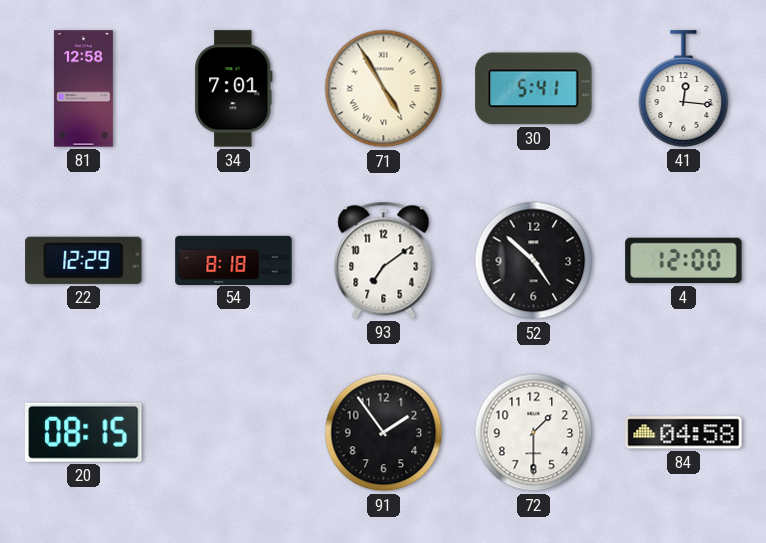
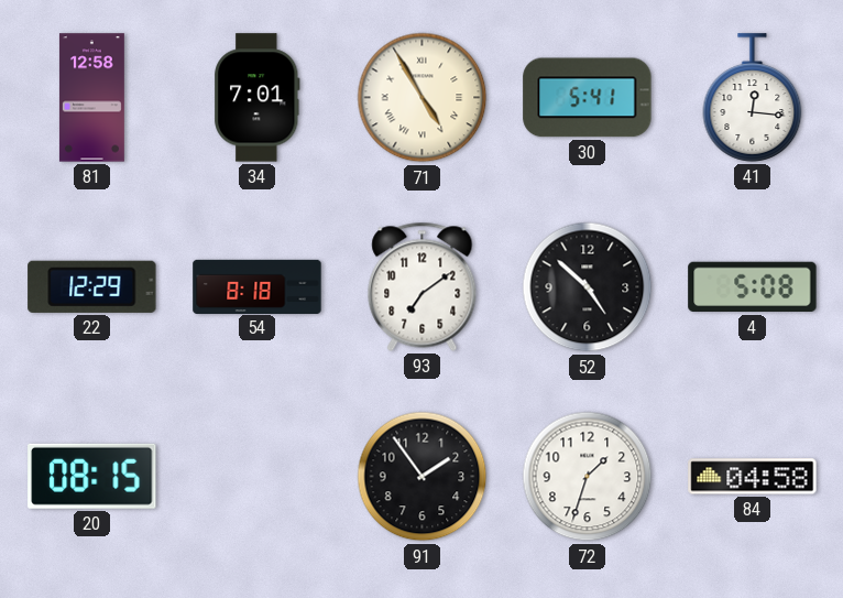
4: 12:00 -> 5:08
72: 1:30 -> 1:33
